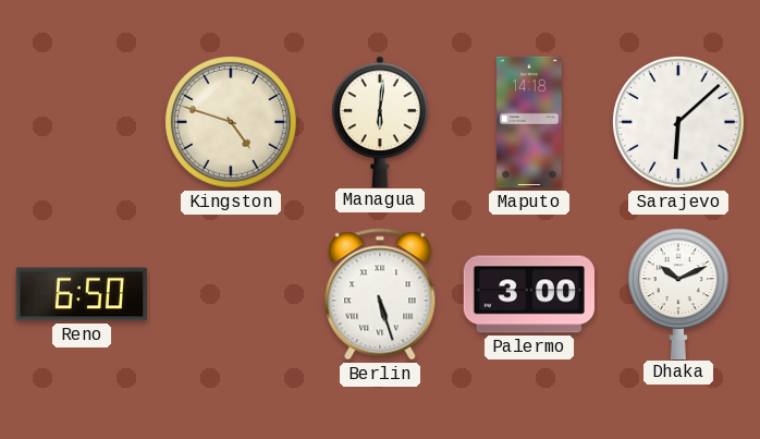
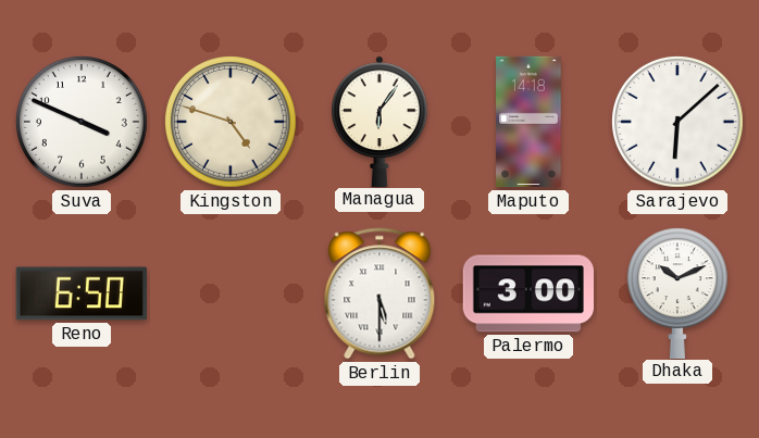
Suva: none -> 3:49
Managua: 6:01 -> 6:06
Berlin: 5:27 -> 5:30
